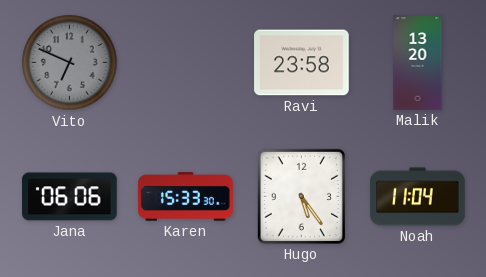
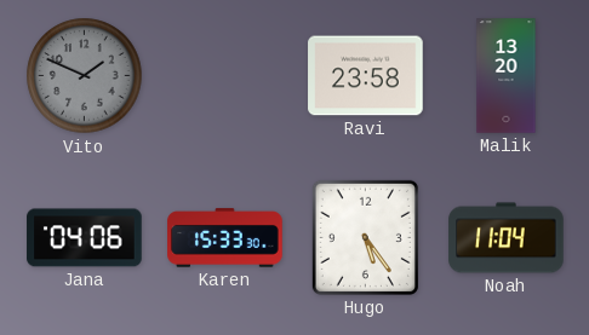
Vito: 6:49 -> 1:49
Jana: 06:06 -> 04:06
